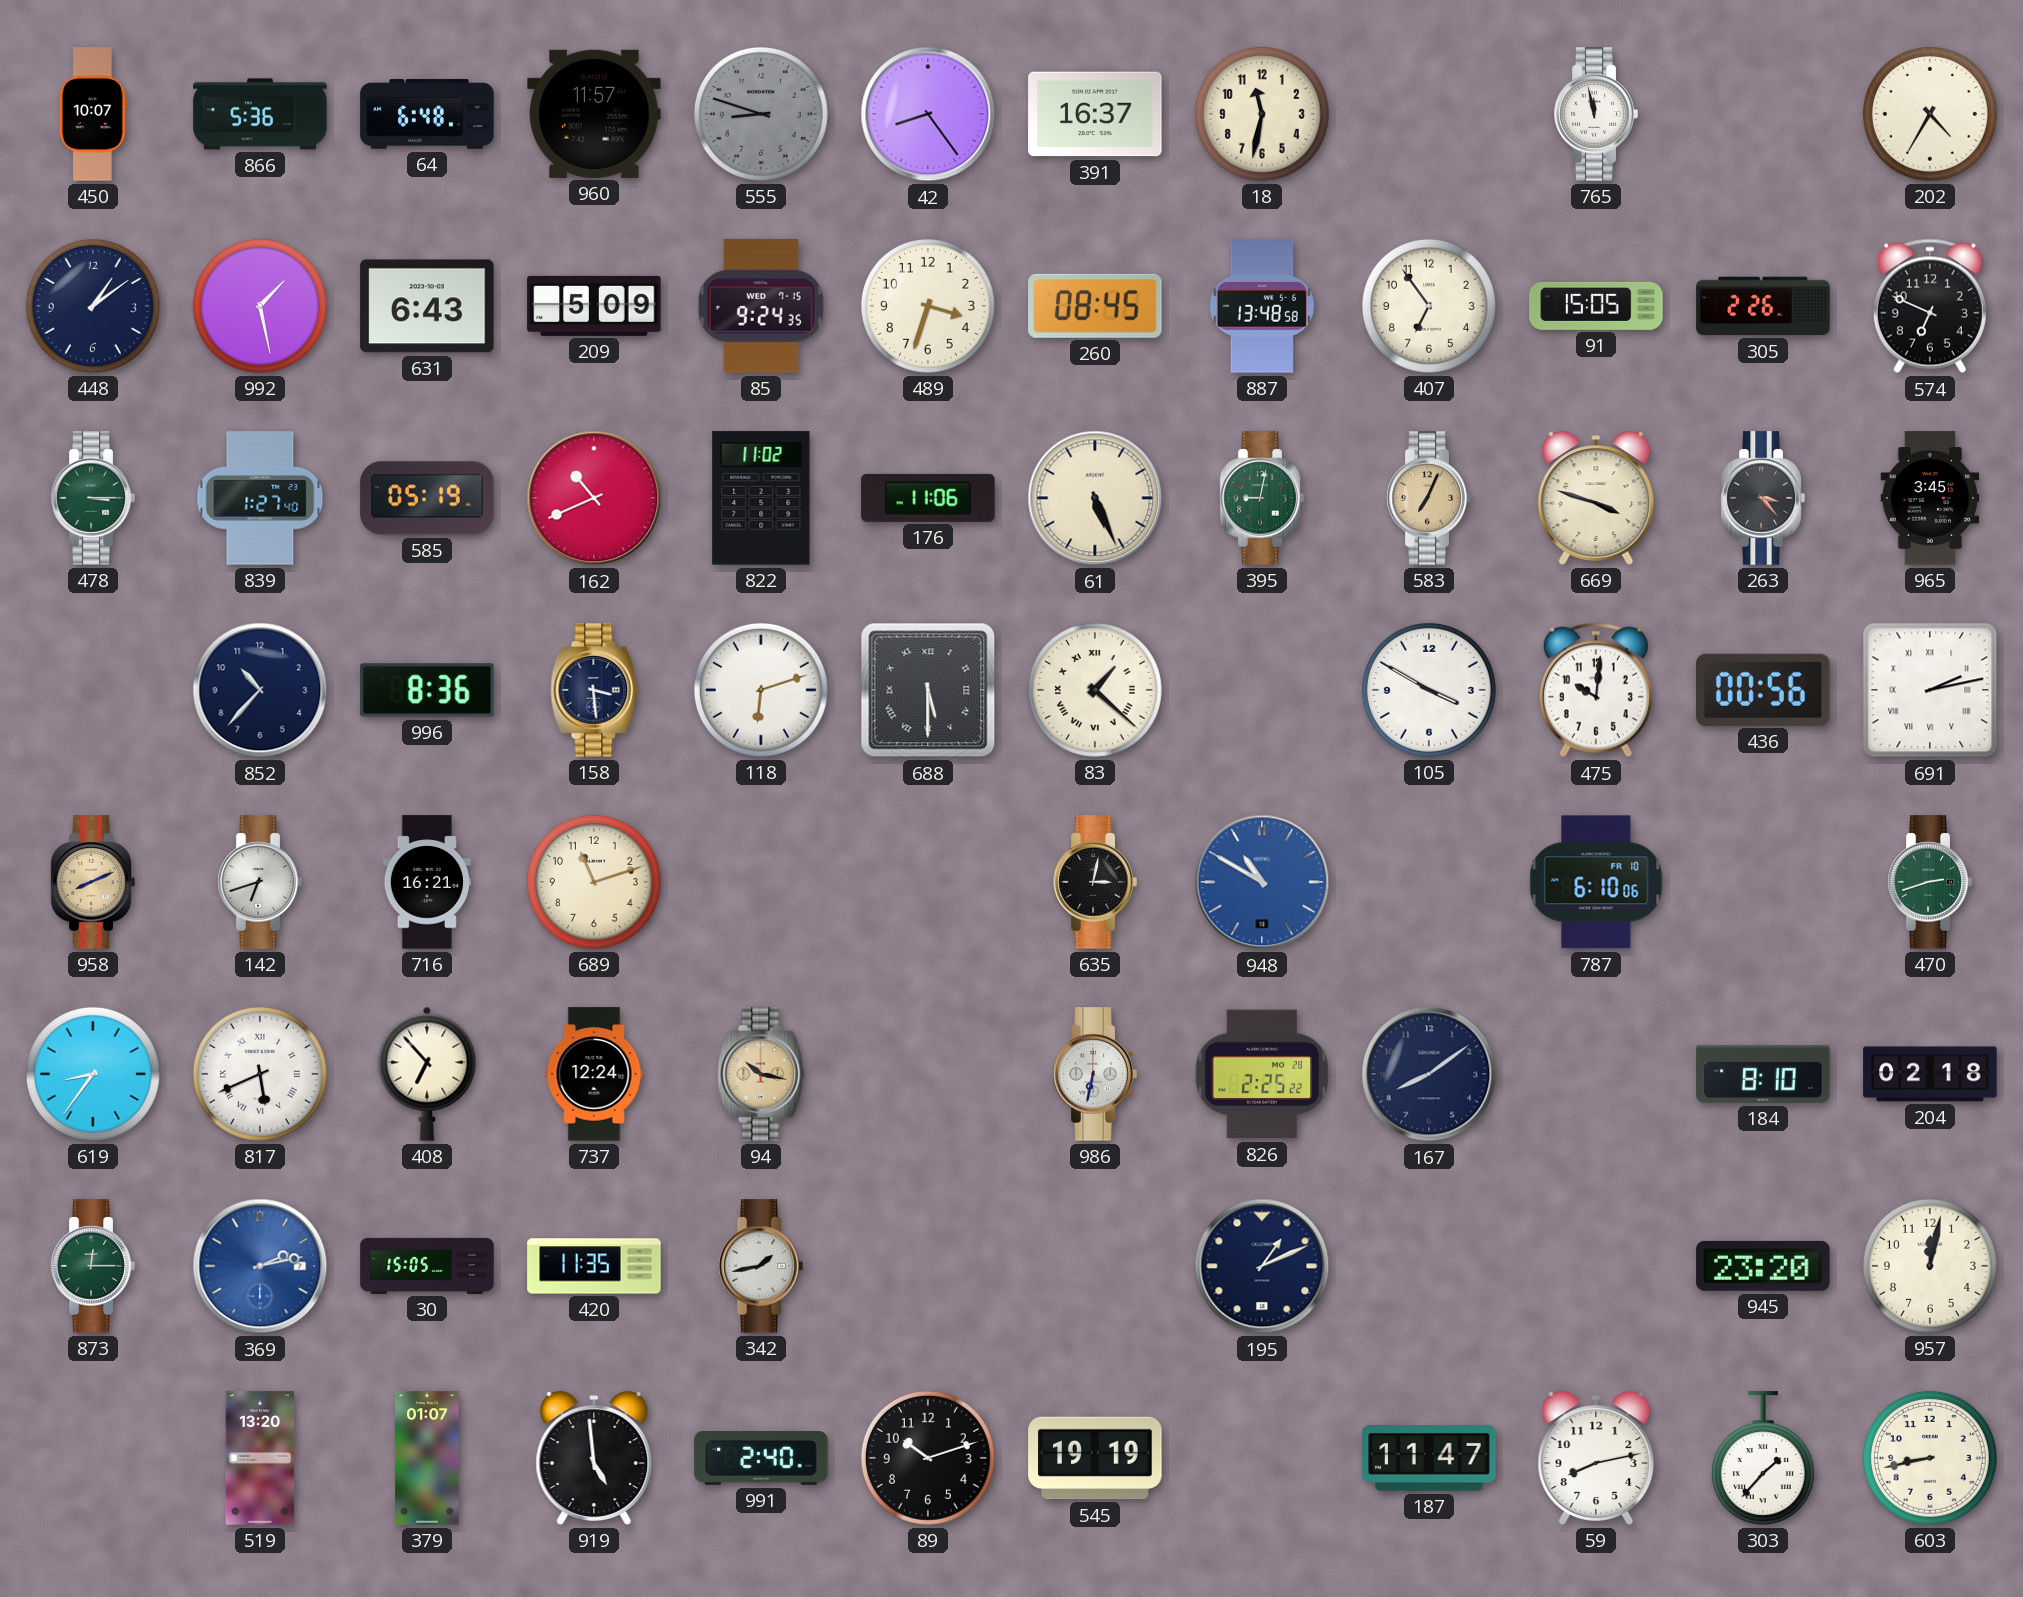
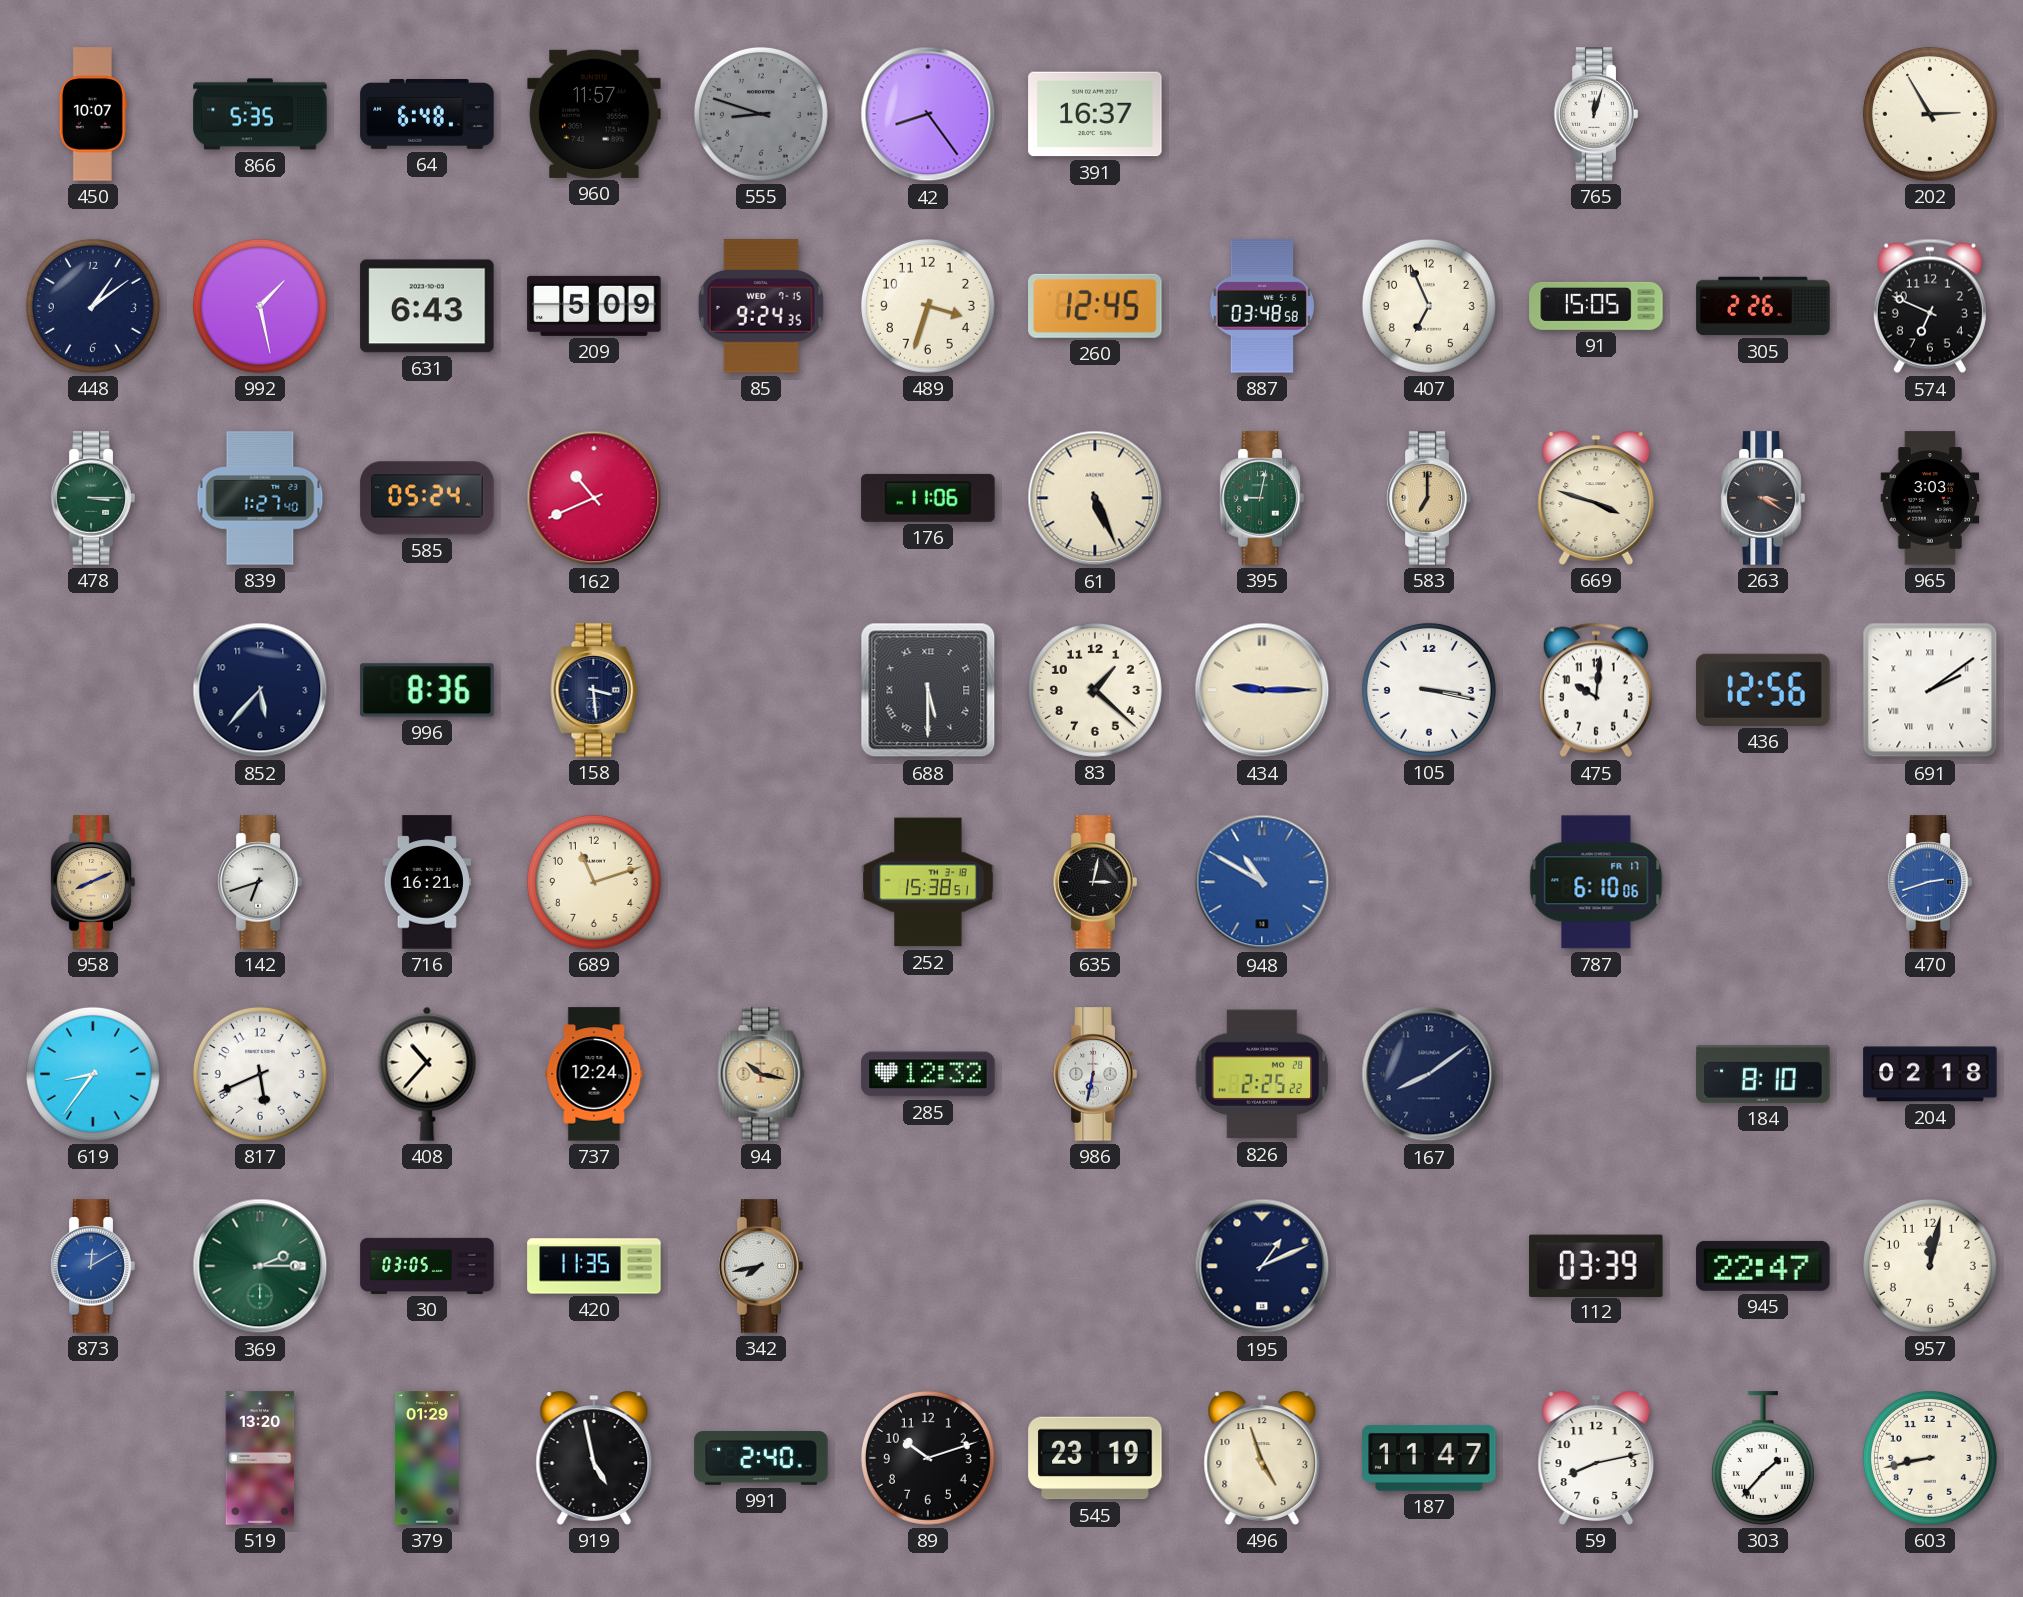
866: 5:36 -> 5:35
18: 11:32 -> none
765: 11:58 -> 12:03
202: 4:35 -> 2:55
260: 08:45 -> 12:45
887: 13:48 -> 03:48
407: 6:54 -> 6:56
585: 05:19 -> 05:24
822: 11:02 -> none
583: 7:04 -> 7:00
263: 3:23 -> 3:20
965: 3:45 -> 3:03
852: 10:37 -> 5:37
118: 6:12 -> none
83 numerals: Roman -> Arabic
434: none -> 9:15
105: 3:50 -> 3:17
436: 00:56 -> 12:56
691: 2:13 -> 2:09
252: none -> 15:38
787 date: FR 10 -> FR 17
470 dial: green -> blue
817 numerals: Roman -> Arabic
408: 6:53 -> 10:37
285: none -> 12:32
873: 12:15 -> 12:10
873 dial: green -> blue
369: 2:13 -> 2:15
369 dial: blue -> green
30: 15:05 -> 03:05
342: 1:43 -> 7:43
112: none -> 03:39
945: 23:20 -> 22:47
379: 01:07 -> 01:29
919: 4:59 -> 4:58
545: 19:19 -> 23:19
496: none -> 4:57
